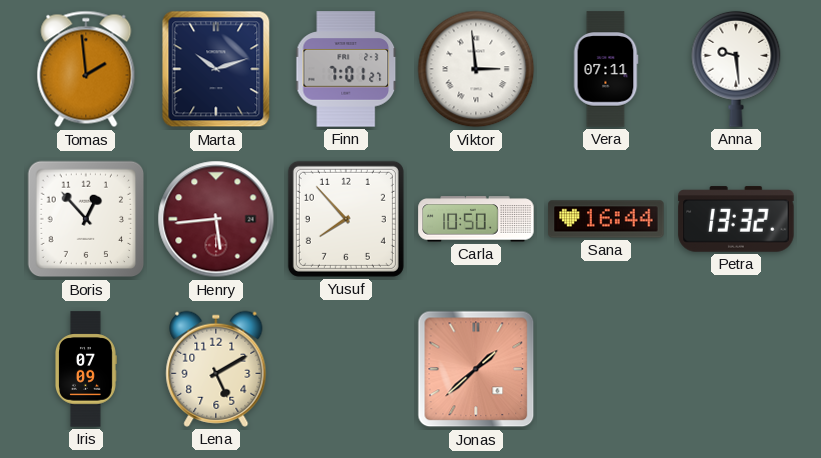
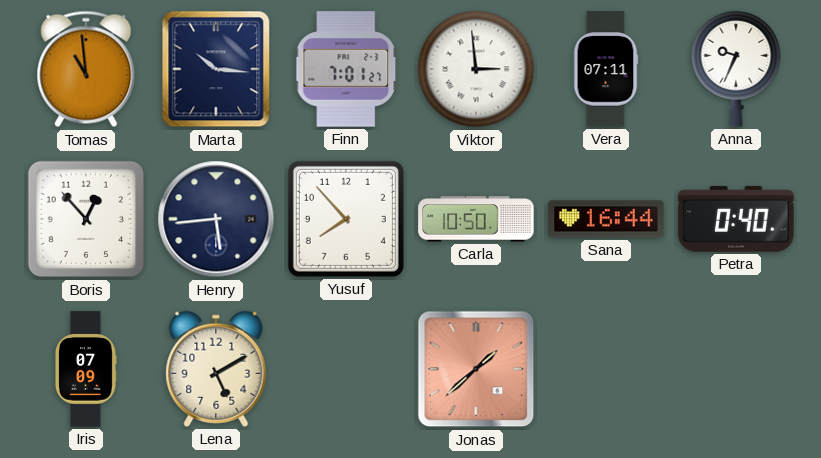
Tomas: 1:59 -> 10:59
Marta: 10:12 -> 10:16
Anna: 9:29 -> 9:34
Henry dial: burgundy -> navy
Petra: 13:32 -> 0:40
